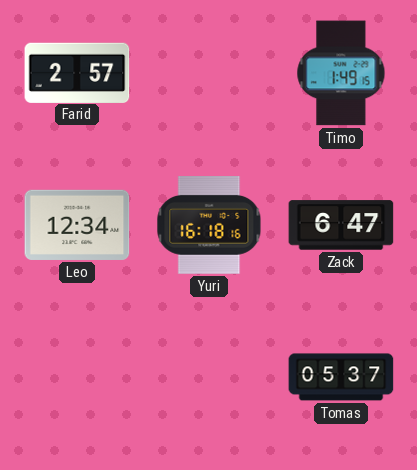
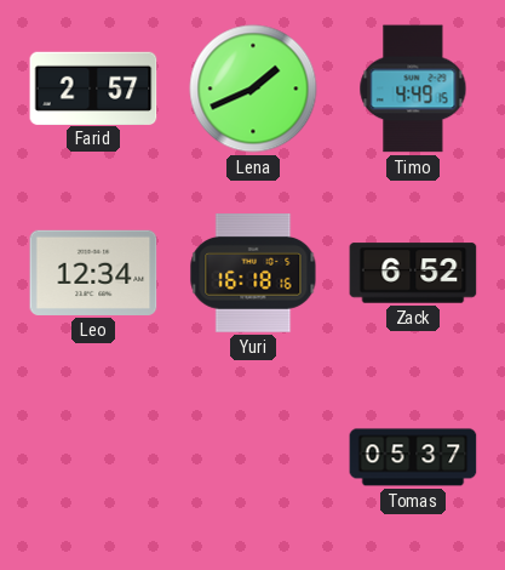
Lena: none -> 1:41
Timo: 1:49 -> 4:49
Zack: 6:47 -> 6:52
